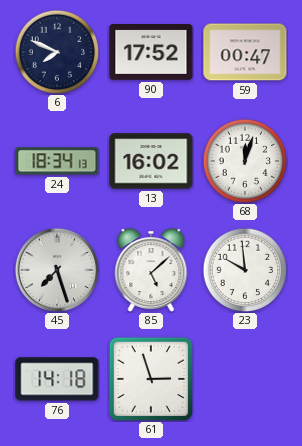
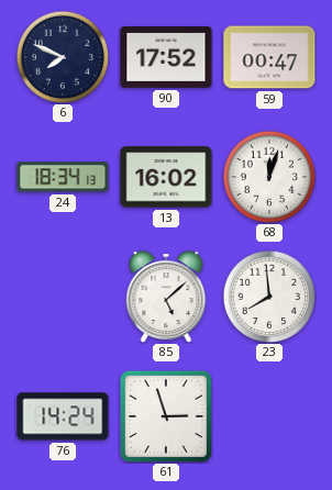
45: 7:27 -> none
23: 9:59 -> 7:59
76: 14:18 -> 14:24
